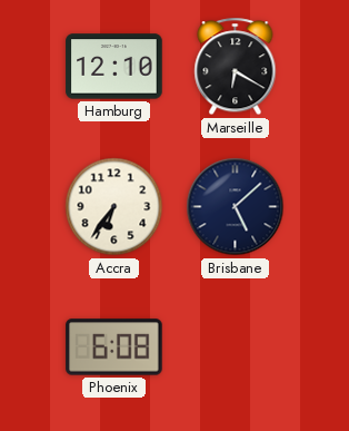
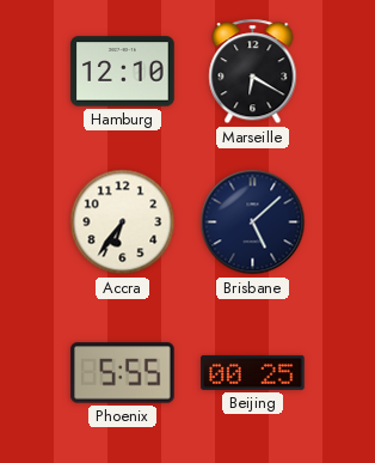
Phoenix: 6:08 -> 5:55
Beijing: none -> 00:25
